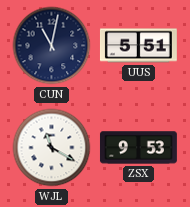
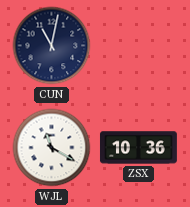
UUS: 5:51 -> none
ZSX: 9:53 -> 10:36
